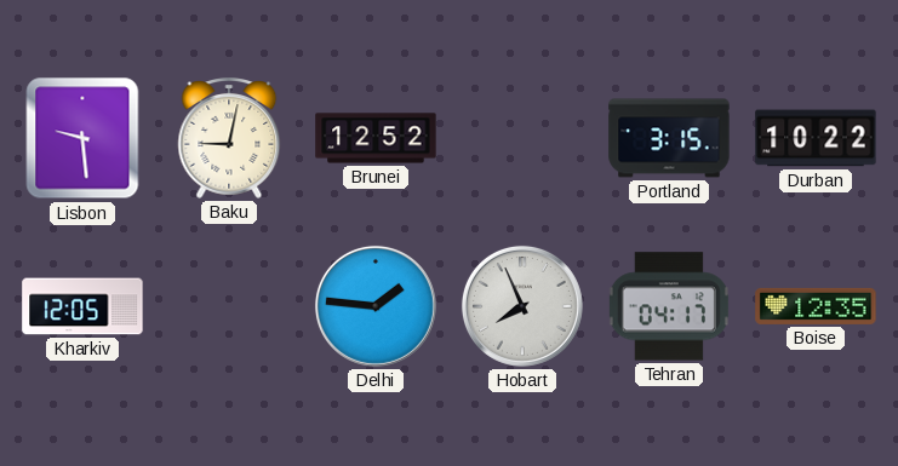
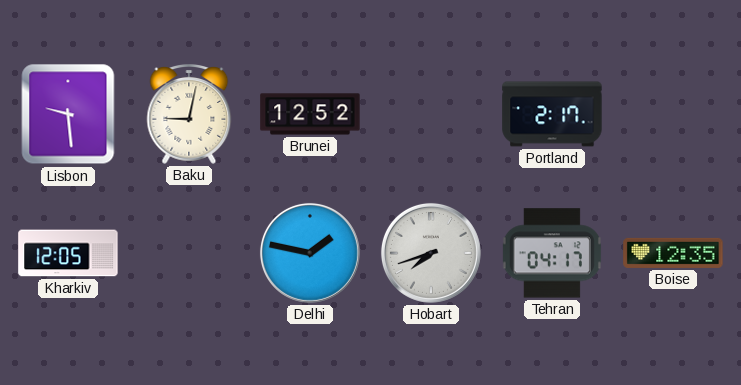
Portland: 3:15 -> 2:17
Durban: 10:22 -> none
Delhi: 1:46 -> 1:47
Hobart: 7:56 -> 7:42
